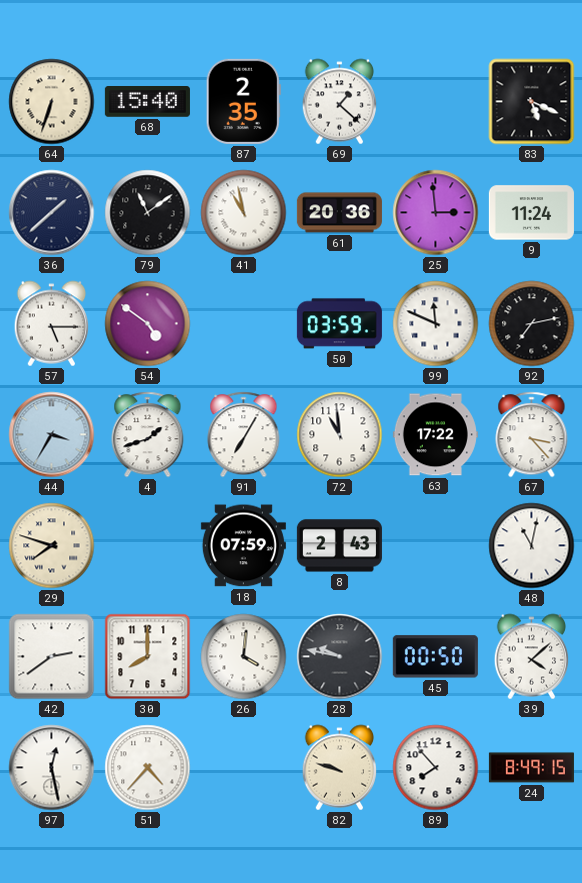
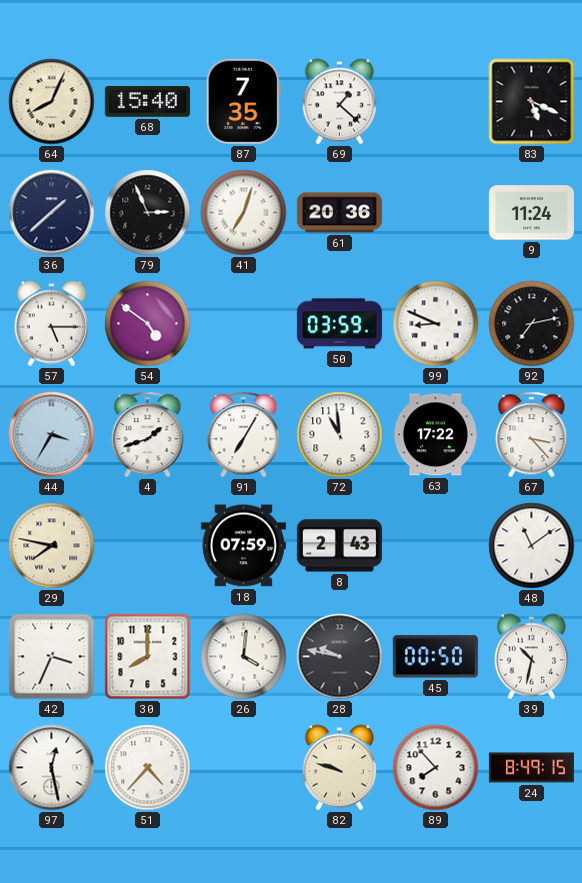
64: 6:33 -> 8:04
87: 2:35 -> 7:35
79: 11:09 -> 2:56
41: 10:58 -> 7:03
25: 2:59 -> none
99: 11:49 -> 8:49
29: 7:48 -> 7:47
48: 11:02 -> 11:09
42: 2:39 -> 3:34
39: 4:08 -> 10:32
